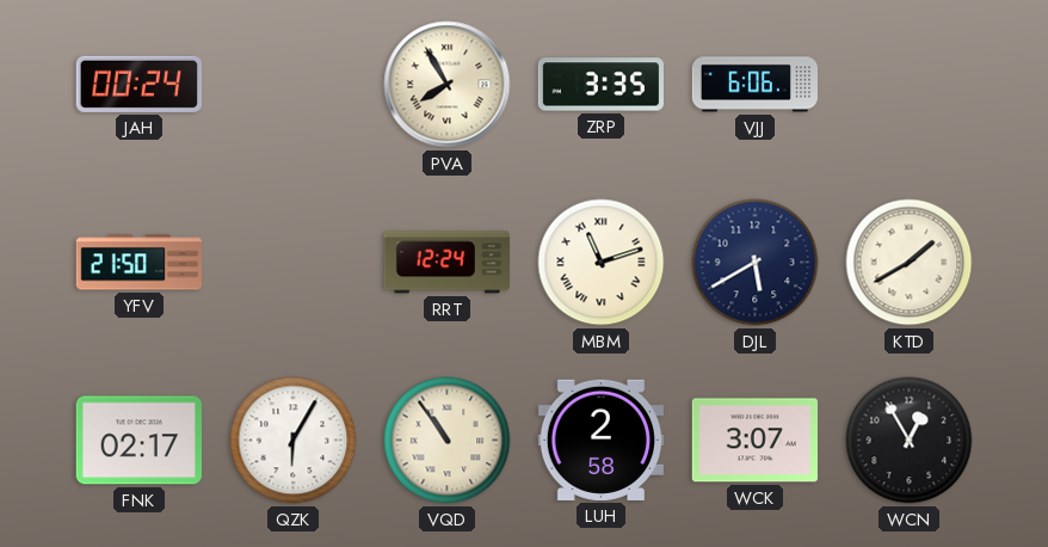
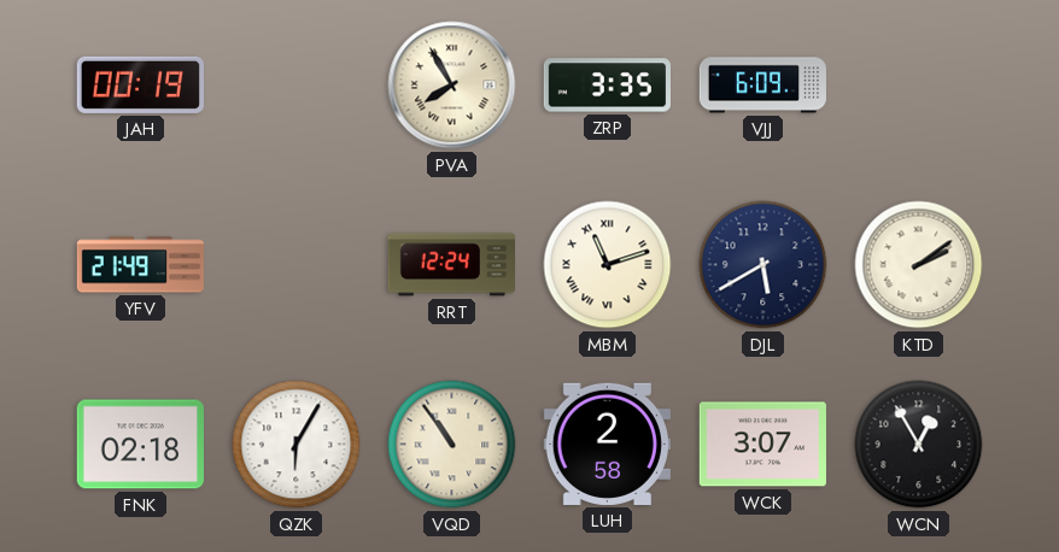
JAH: 00:24 -> 00:19
VJJ: 6:06 -> 6:09
YFV: 21:50 -> 21:49
KTD: 1:40 -> 2:09
FNK: 02:17 -> 02:18
